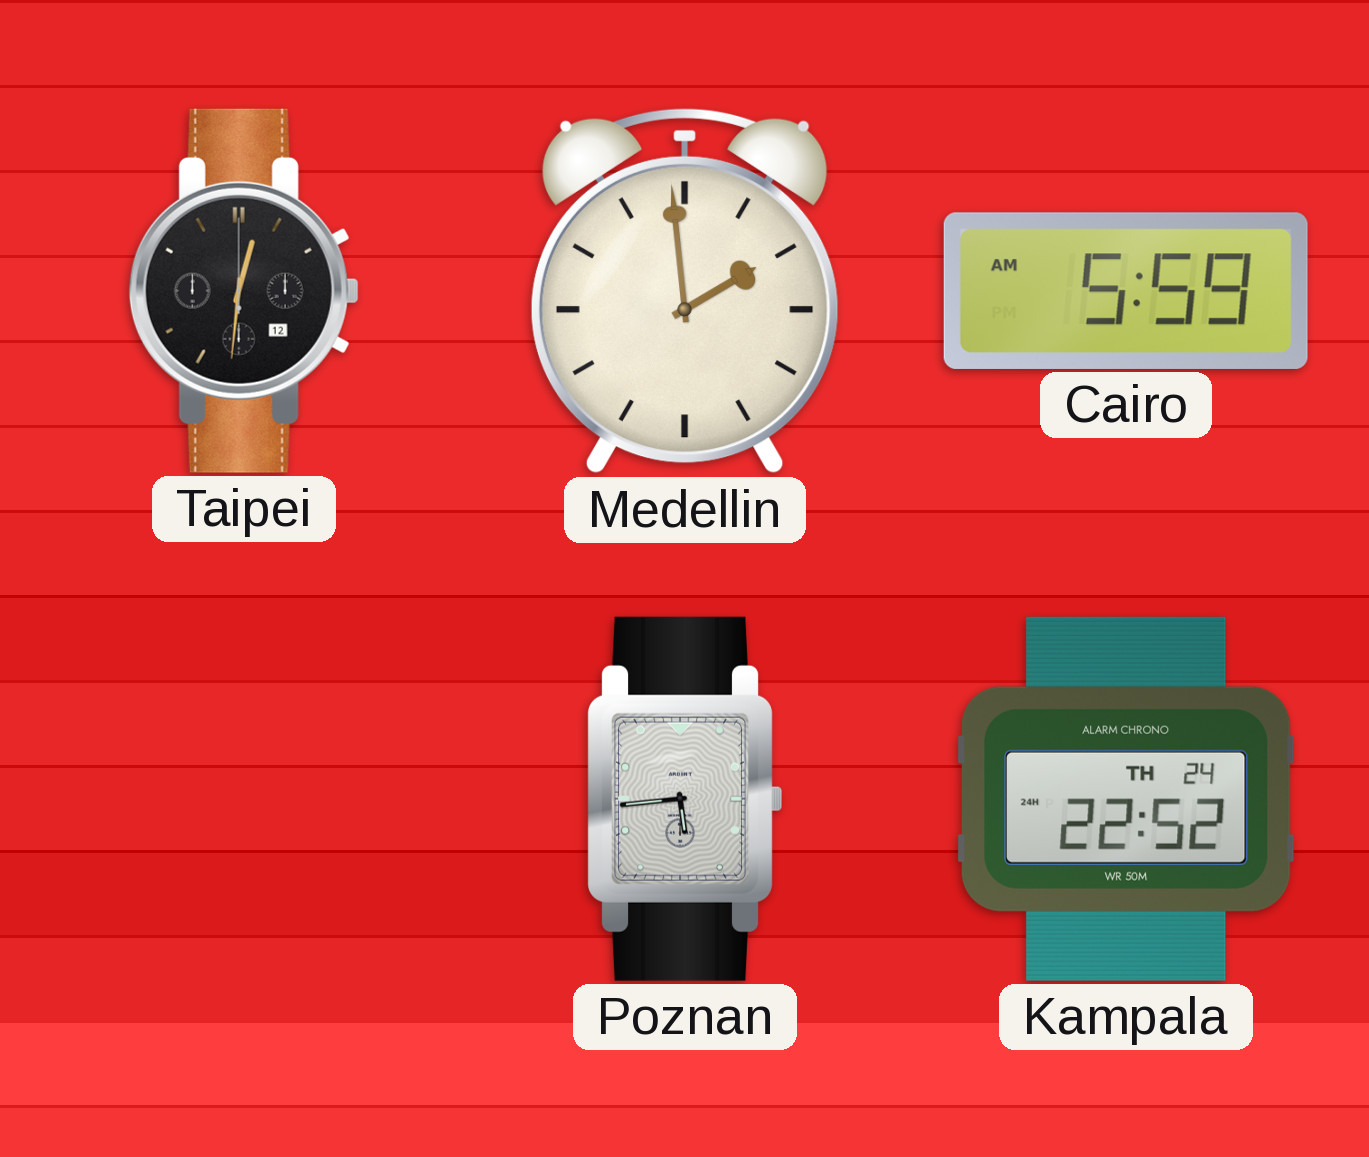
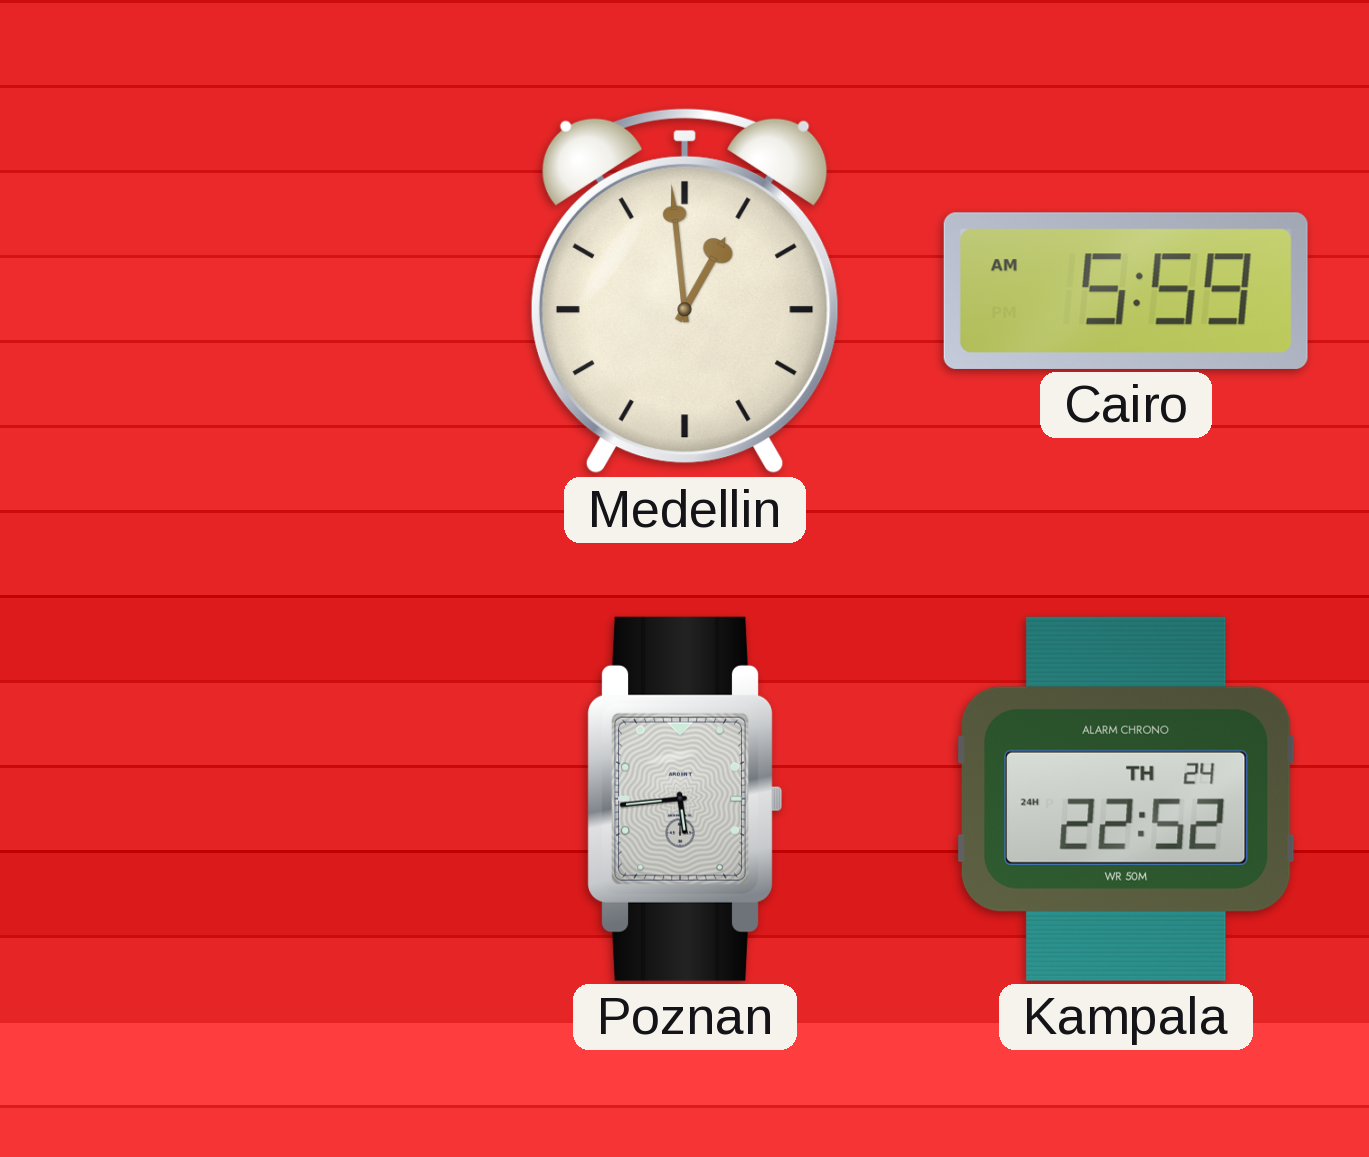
Taipei: 12:31 -> none
Medellin: 1:59 -> 12:59
